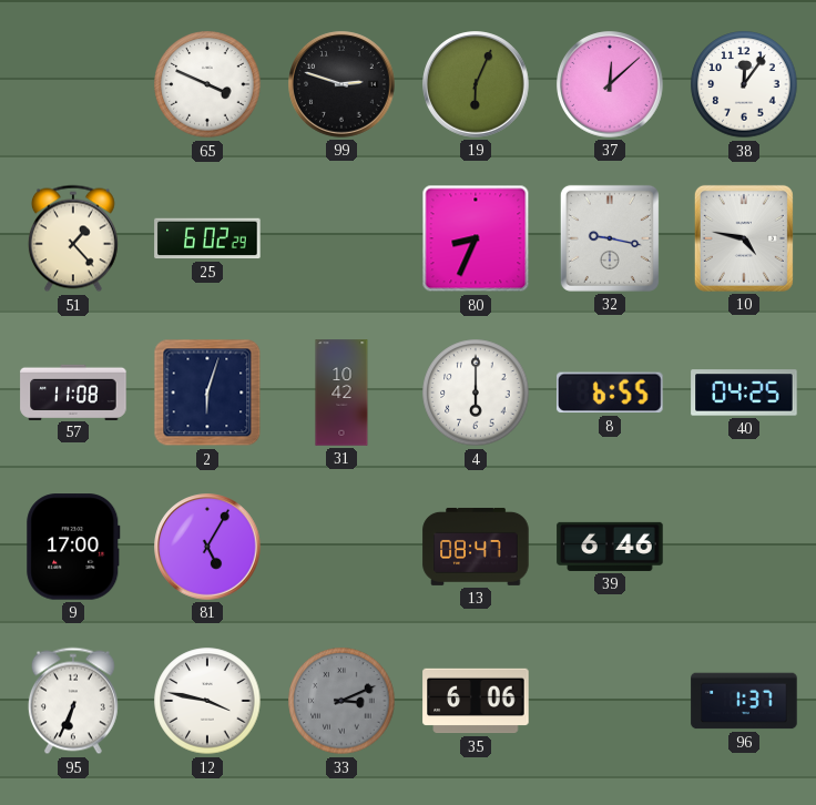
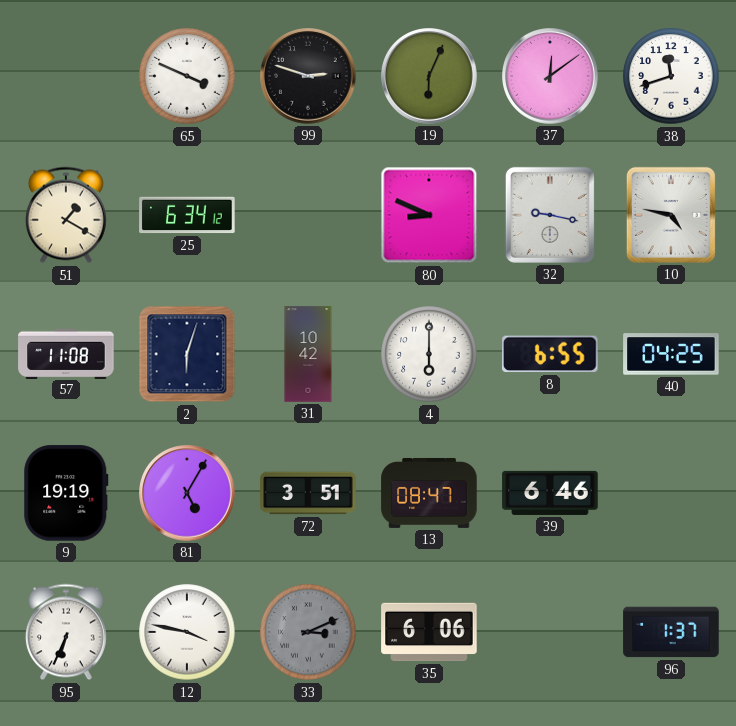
37: 12:08 -> 12:09
38: 12:06 -> 11:42
51: 1:23 -> 1:20
25: 6:02 -> 6:34
80: 8:34 -> 8:49
9: 17:00 -> 19:19
72: none -> 3:51
